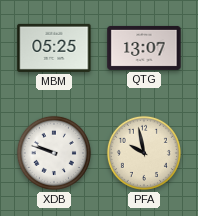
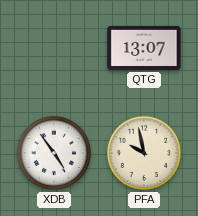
MBM: 05:25 -> none
XDB: 9:48 -> 4:54
